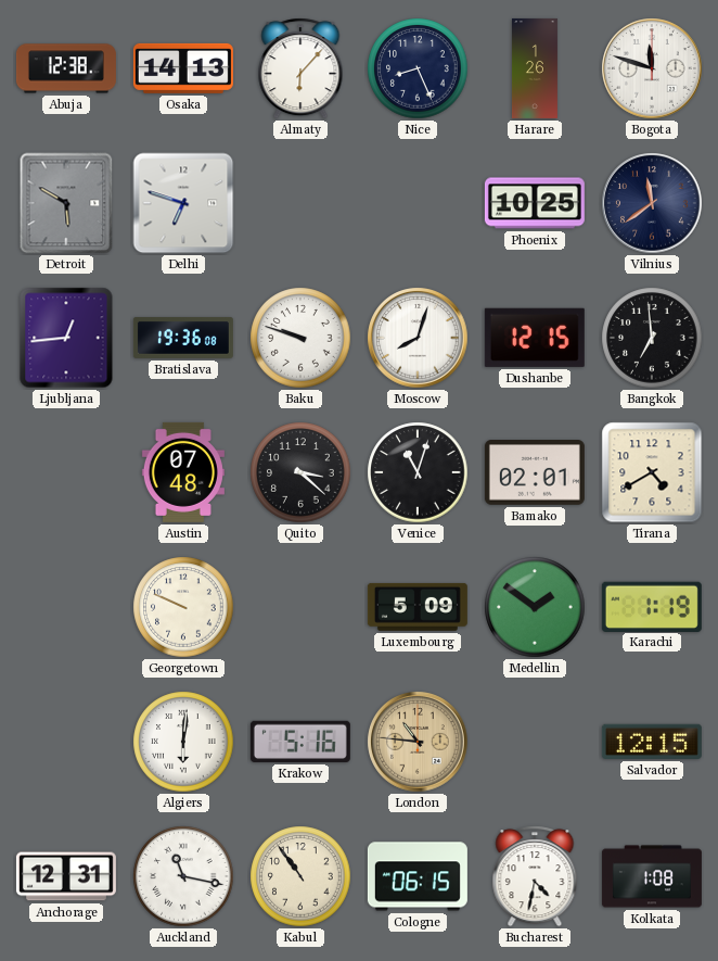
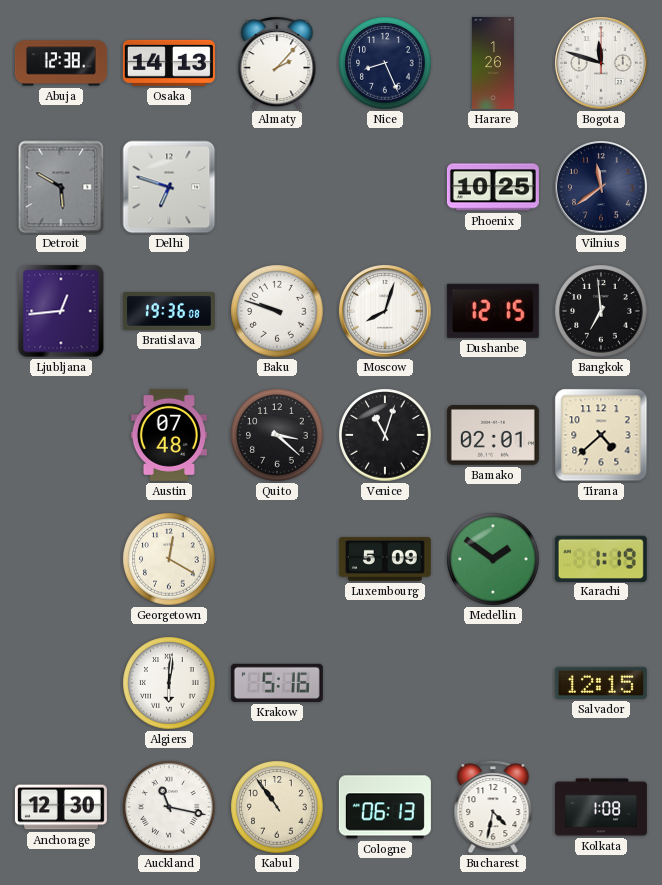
Almaty: 6:07 -> 2:07
Tirana: 4:40 -> 4:38
Georgetown: 9:49 -> 12:20
London: 10:46 -> none
Anchorage: 12:31 -> 12:30
Cologne: 06:15 -> 06:13
